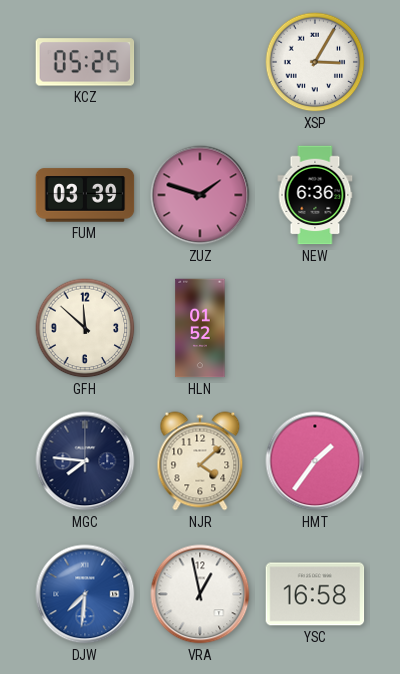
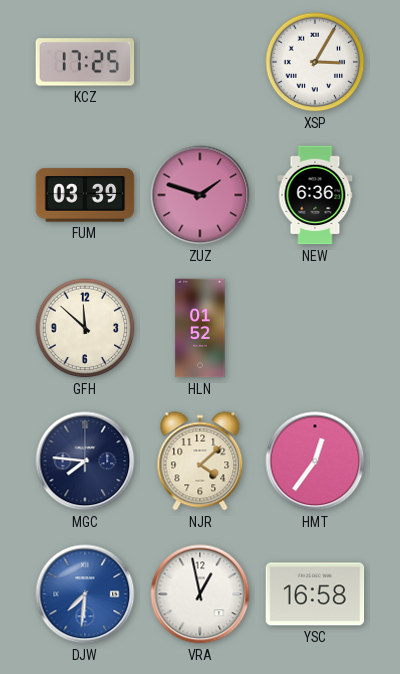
KCZ: 05:25 -> 17:25
HMT: 1:36 -> 12:36
